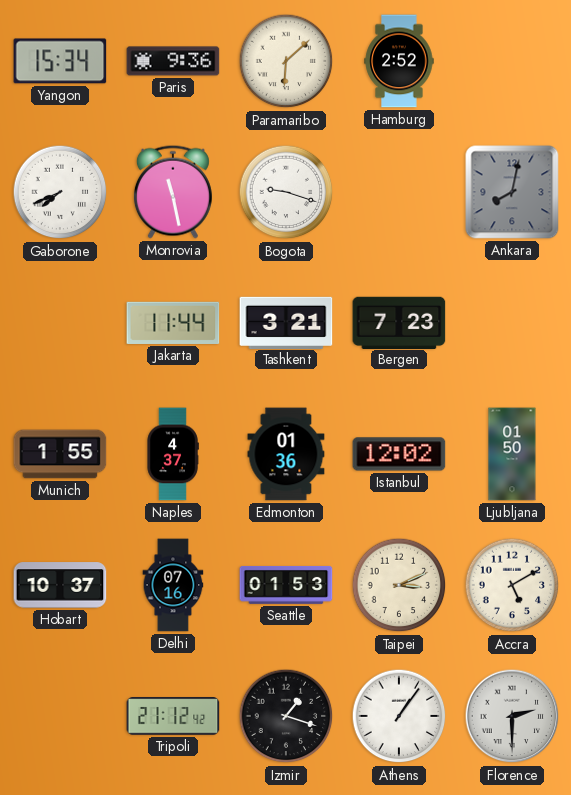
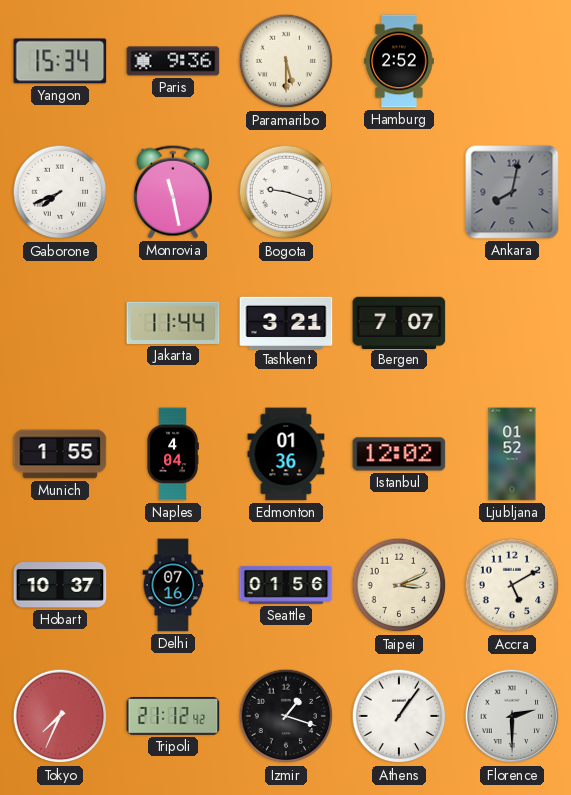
Paramaribo: 6:08 -> 5:30
Bergen: 7:23 -> 7:07
Naples: 4:37 -> 4:04
Ljubljana: 01:50 -> 01:52
Seattle: 01:53 -> 01:56
Tokyo: none -> 7:34
